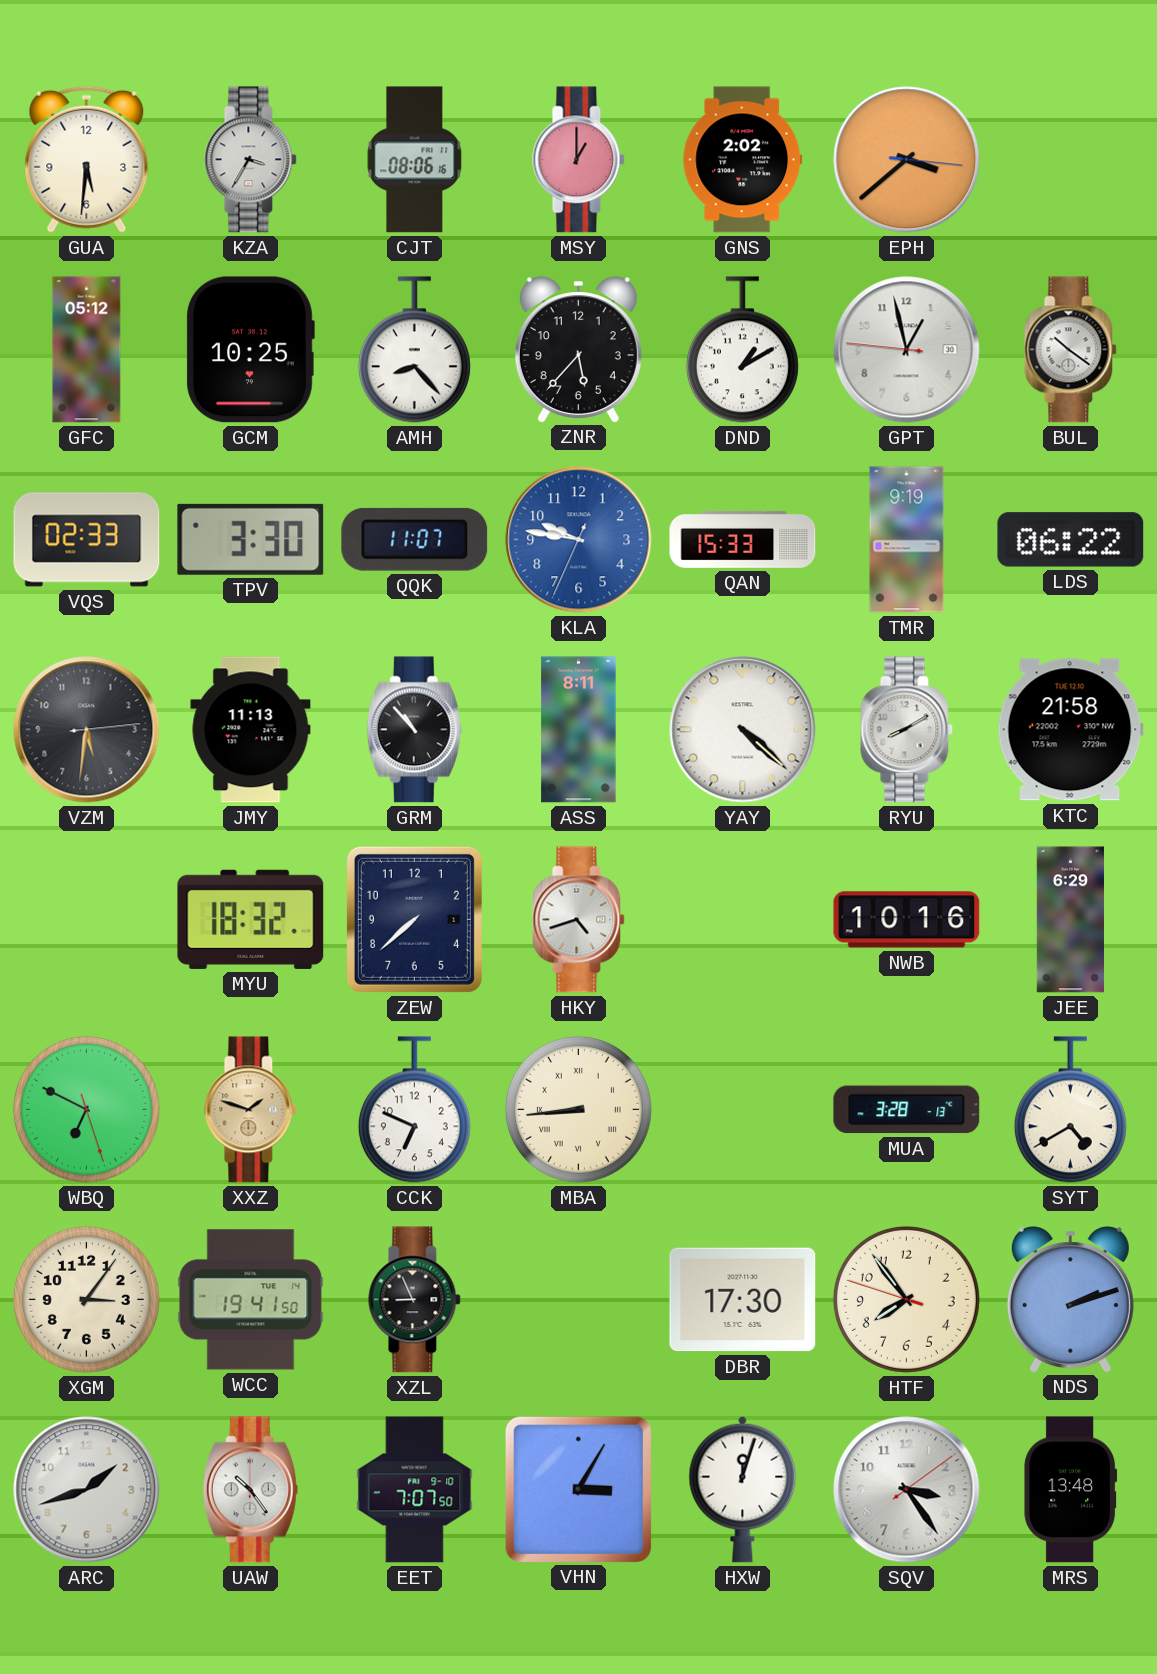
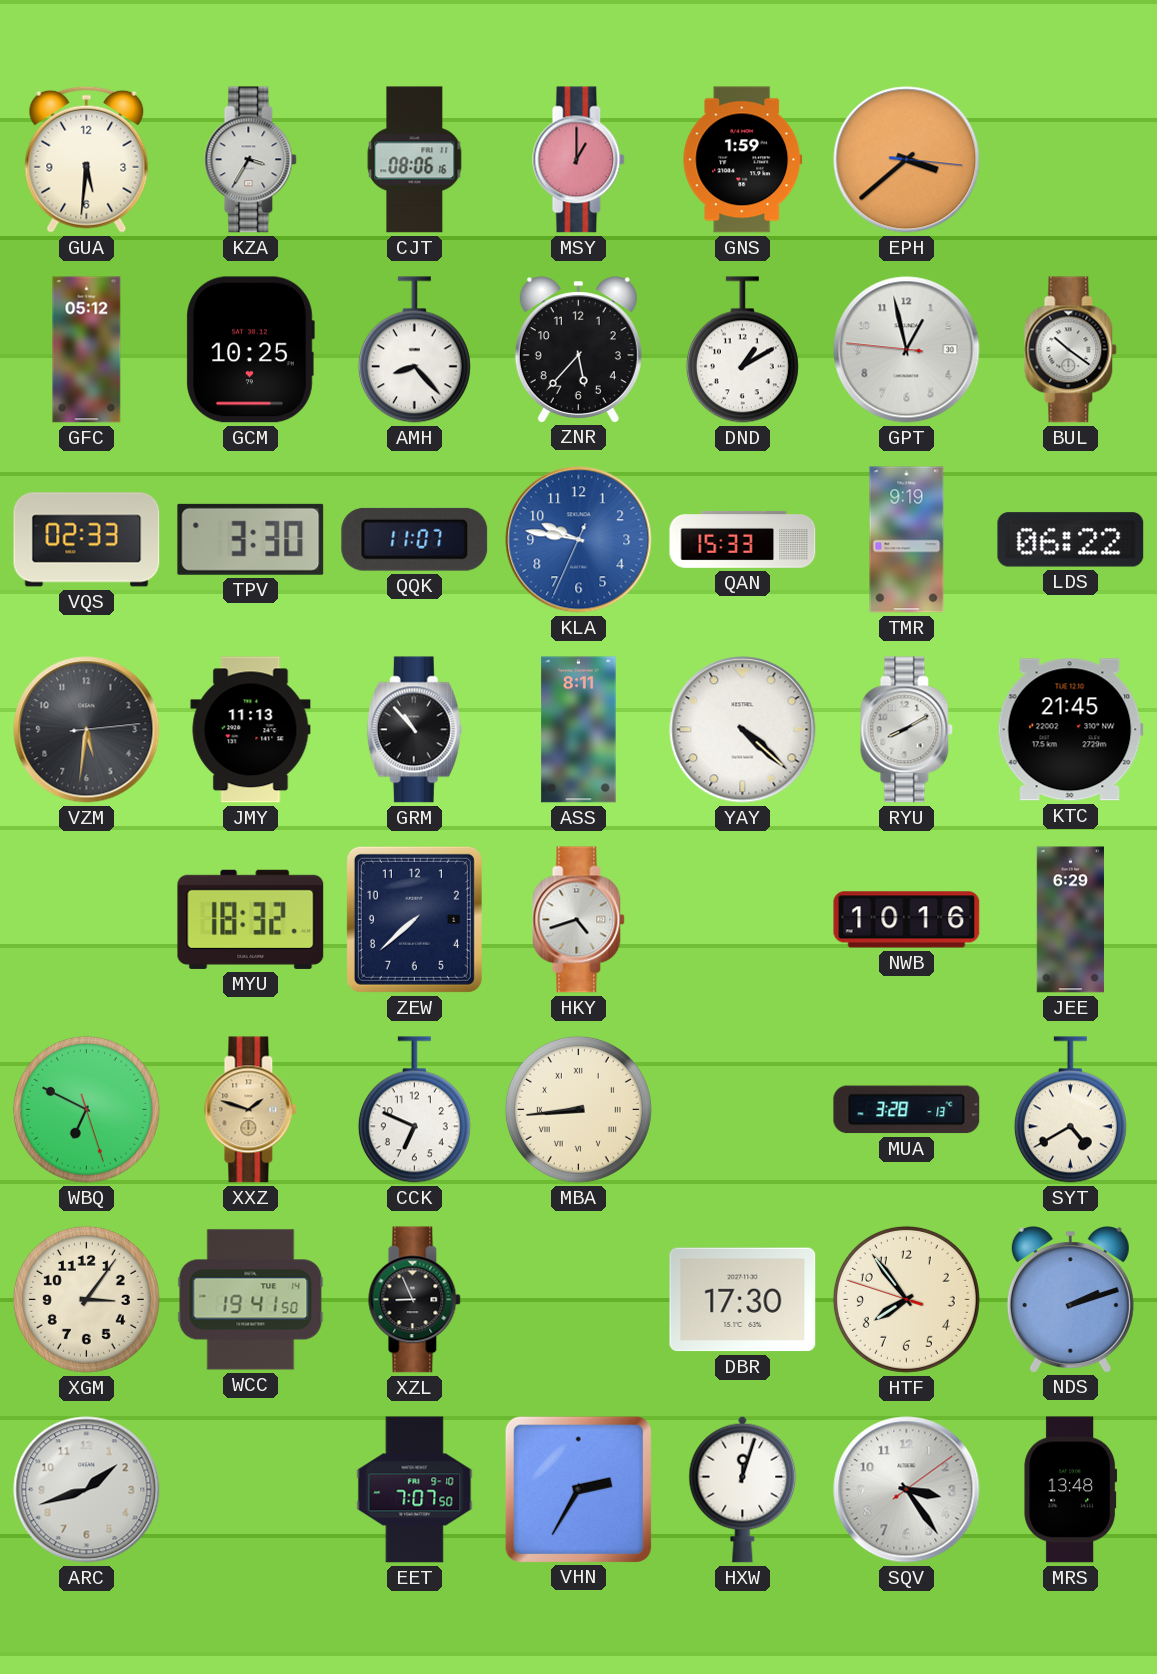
GNS: 2:02 -> 1:59
KTC: 21:58 -> 21:45
UAW: 10:24 -> none
VHN: 3:05 -> 2:35
